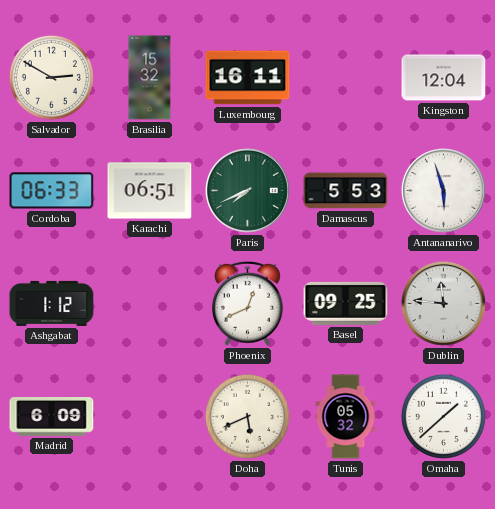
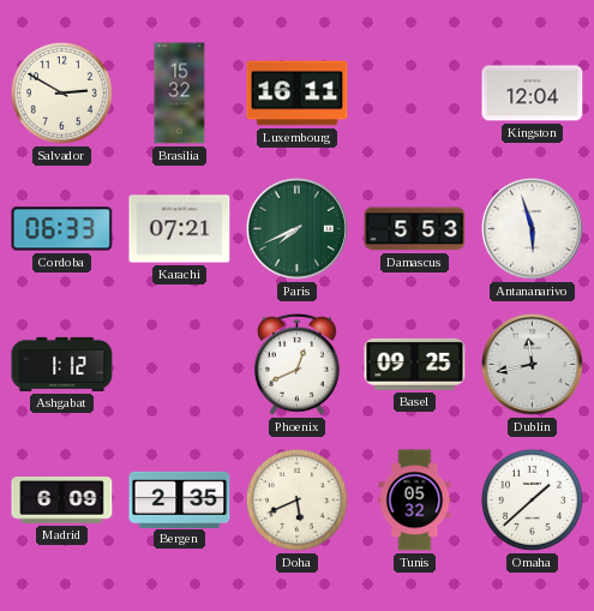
Karachi: 06:51 -> 07:21
Dublin: 11:46 -> 11:43
Bergen: none -> 2:35
